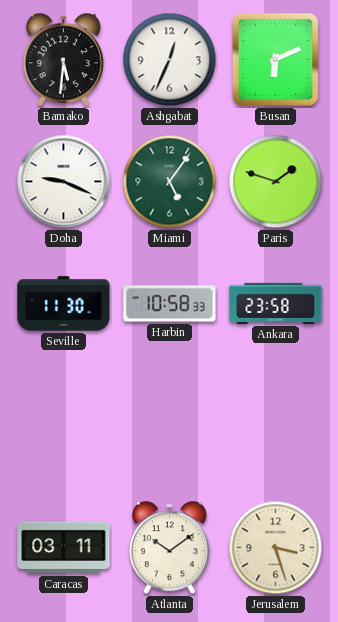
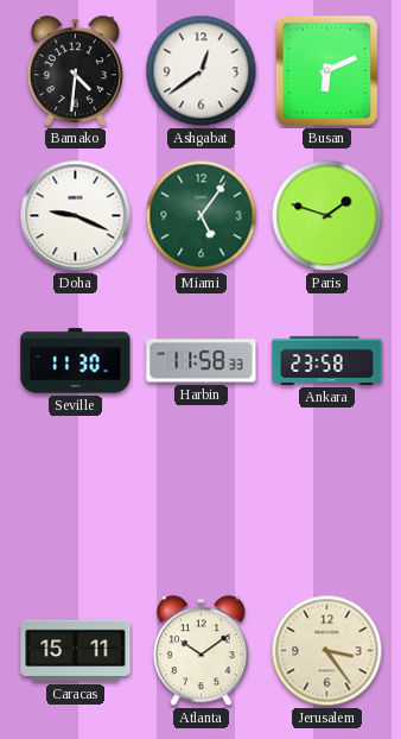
Bamako: 5:31 -> 4:31
Ashgabat: 12:34 -> 12:39
Harbin: 10:58 -> 11:58
Caracas: 03:11 -> 15:11
Jerusalem: 3:27 -> 3:24
